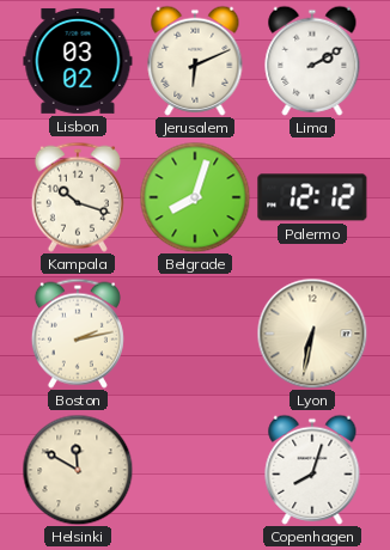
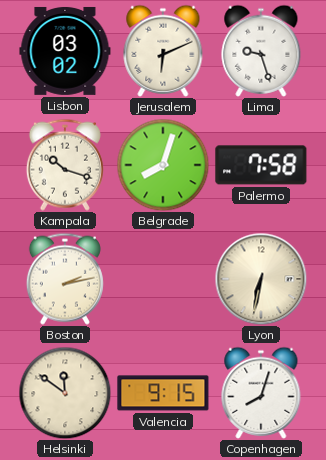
Lima: 2:10 -> 9:27
Palermo: 12:12 -> 7:58
Helsinki: 11:50 -> 11:51
Valencia: none -> 9:15
